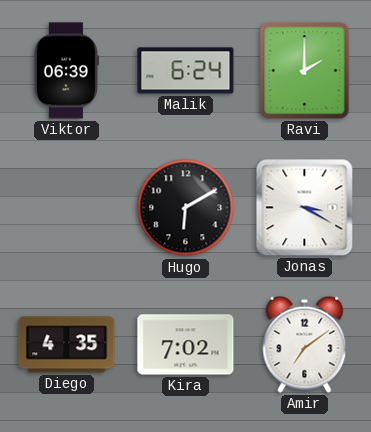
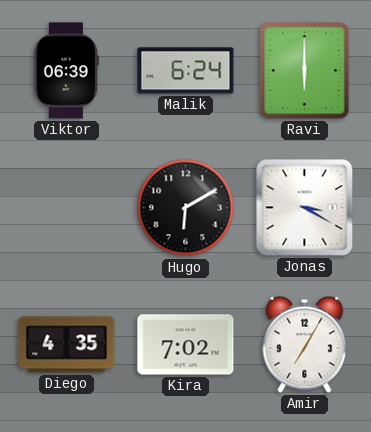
Ravi: 2:00 -> 6:00
Amir: 7:09 -> 7:05
